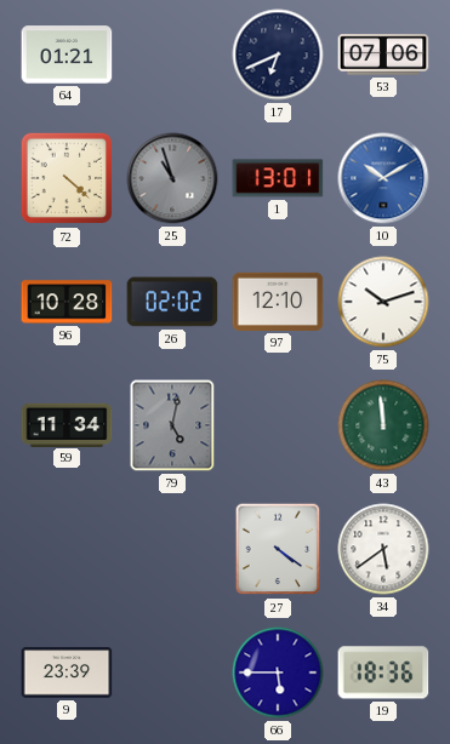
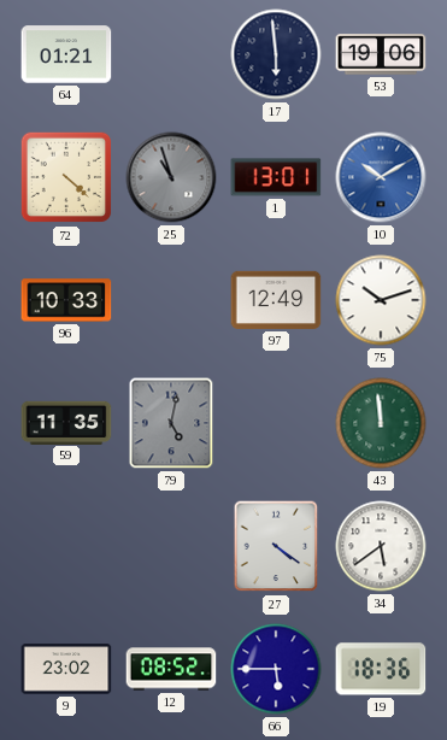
17: 6:41 -> 5:59
53: 07:06 -> 19:06
96: 10:28 -> 10:33
26: 02:02 -> none
97: 12:10 -> 12:49
59: 11:34 -> 11:35
9: 23:39 -> 23:02
12: none -> 08:52
